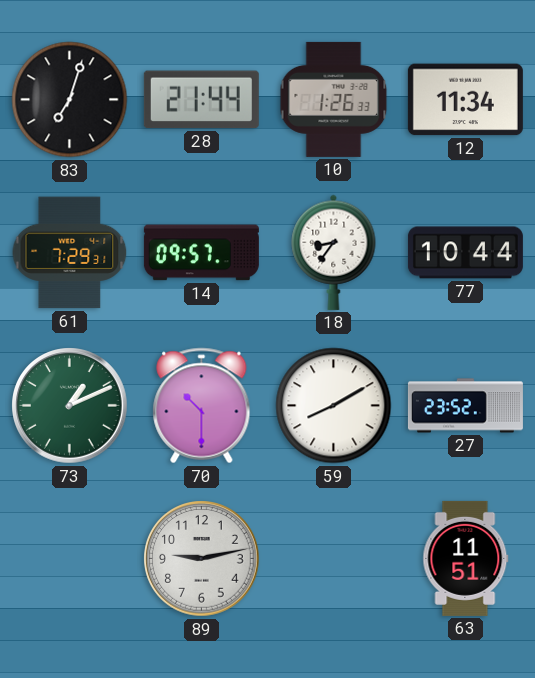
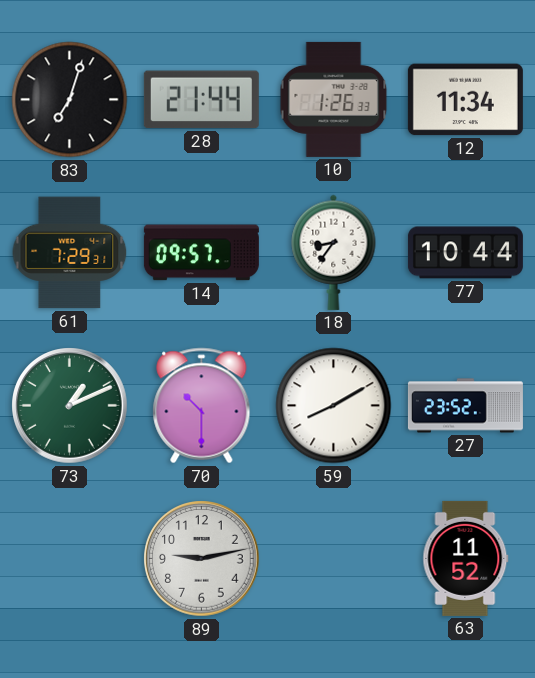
63: 11:51 -> 11:52
